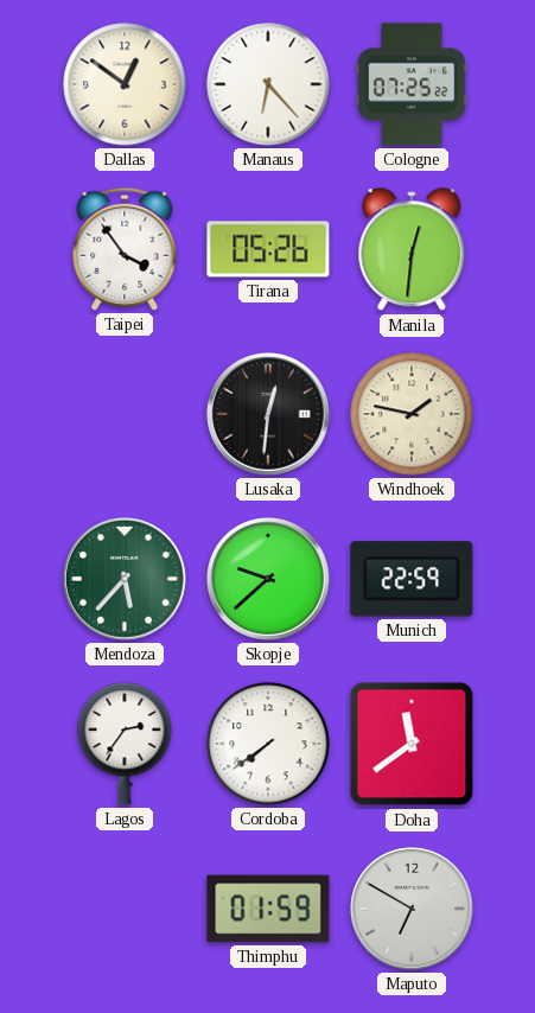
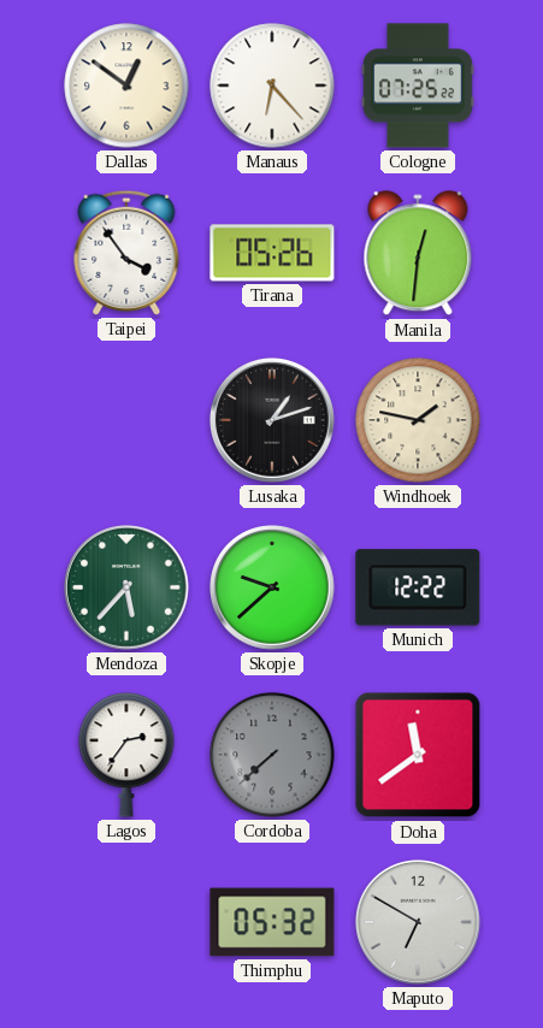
Lusaka: 12:31 -> 1:12
Munich: 22:59 -> 12:22
Cordoba: 7:39 -> 7:38
Cordoba dial: white -> grey
Thimphu: 01:59 -> 05:32
